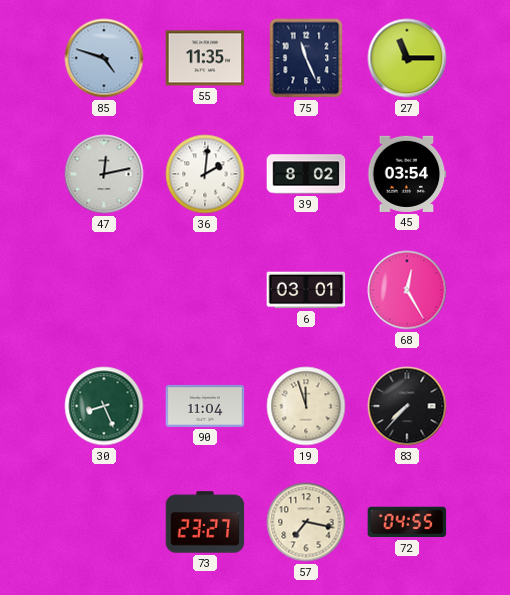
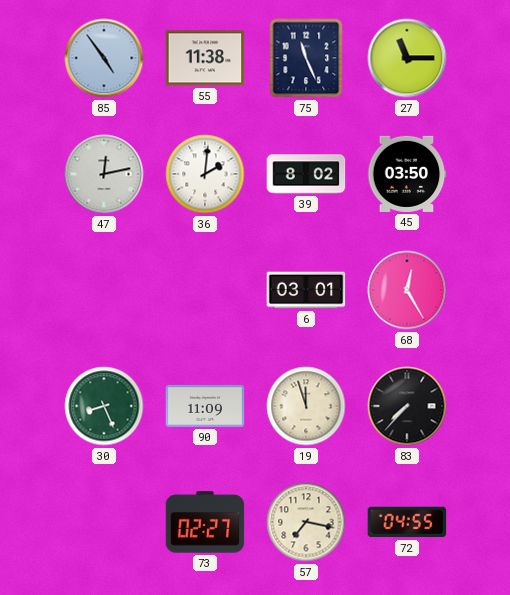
85: 4:48 -> 4:54
55: 11:35 -> 11:38
45: 03:54 -> 03:50
90: 11:04 -> 11:09
73: 23:27 -> 02:27
